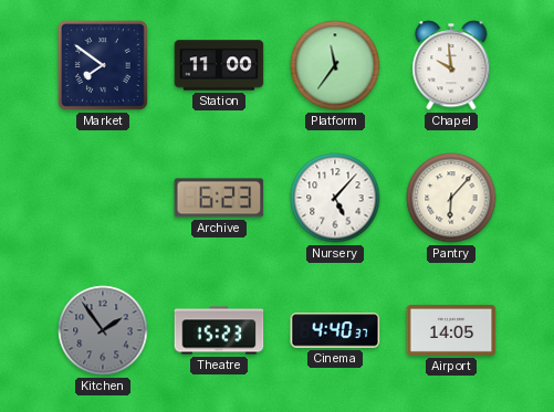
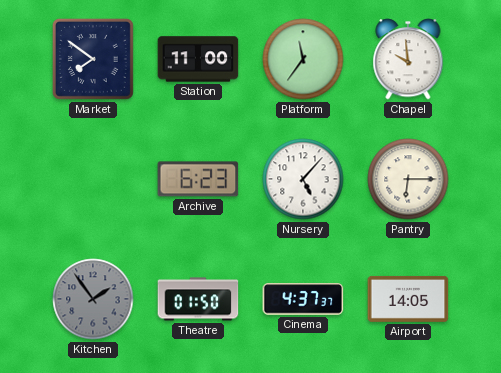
Pantry: 6:07 -> 6:15
Theatre: 15:23 -> 01:50
Cinema: 4:40 -> 4:37
